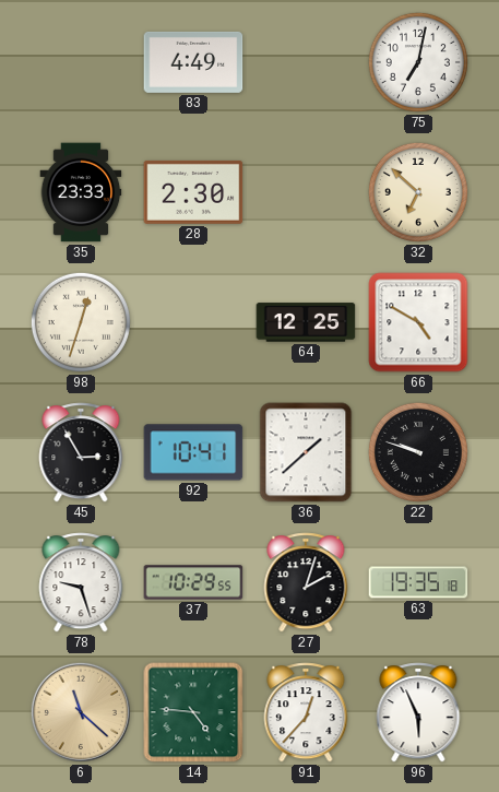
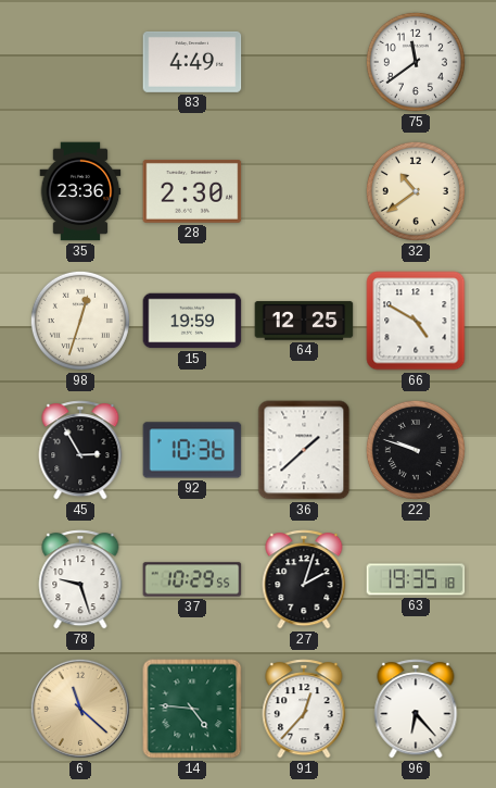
75: 7:02 -> 11:39
35: 23:33 -> 23:36
32: 6:52 -> 10:39
15: none -> 19:59
92: 10:41 -> 10:36
96: 5:56 -> 6:23
